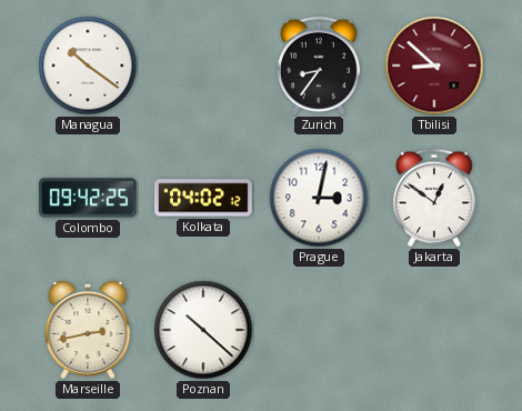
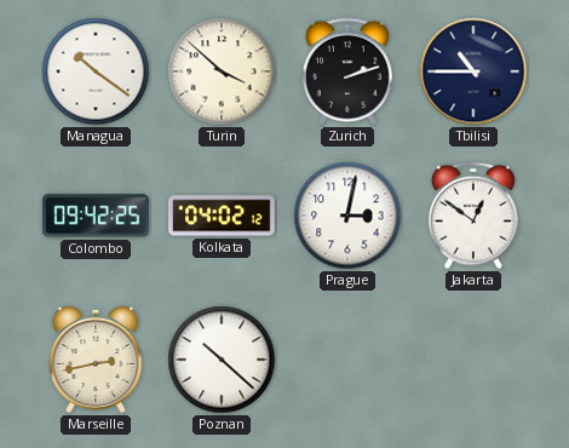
Turin: none -> 3:52
Zurich: 8:36 -> 2:12
Tbilisi: 8:52 -> 10:45
Tbilisi dial: burgundy -> navy
